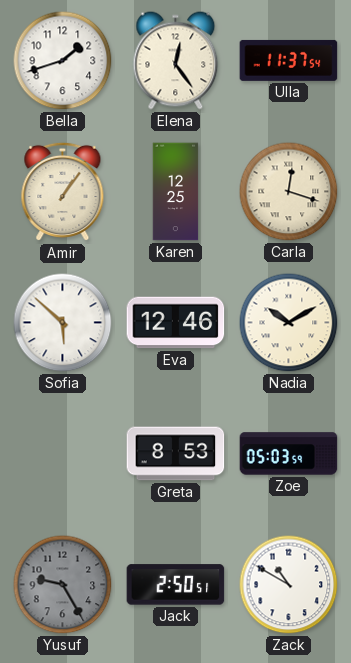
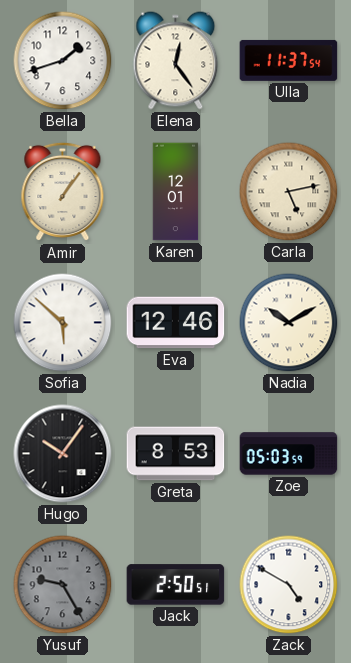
Karen: 12:25 -> 12:01
Carla: 12:18 -> 5:13
Hugo: none -> 10:06
Zack: 10:50 -> 4:50
